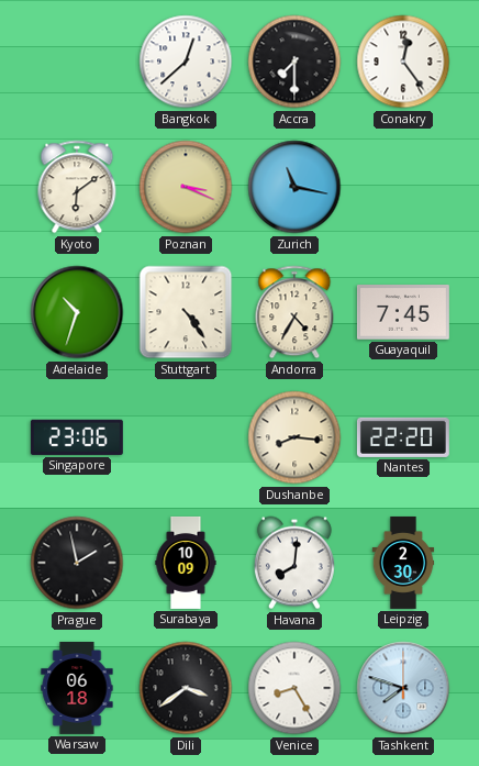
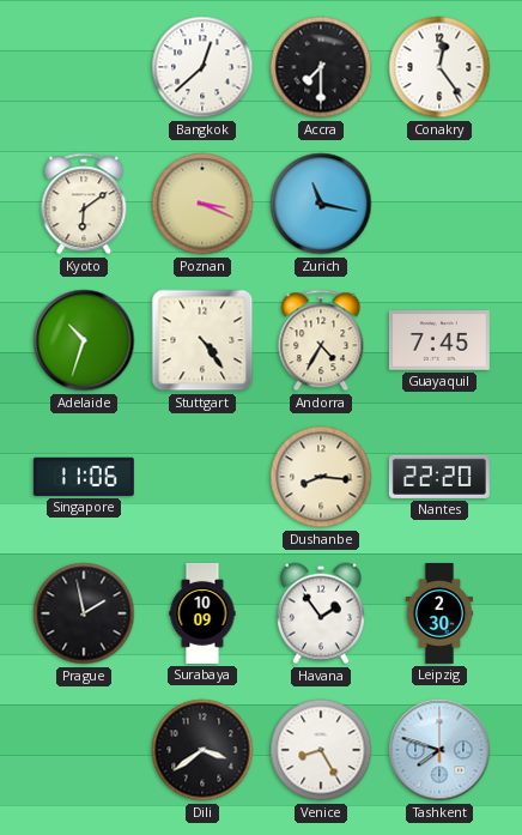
Singapore: 23:06 -> 11:06
Havana: 8:01 -> 1:54
Warsaw: 06:18 -> none
